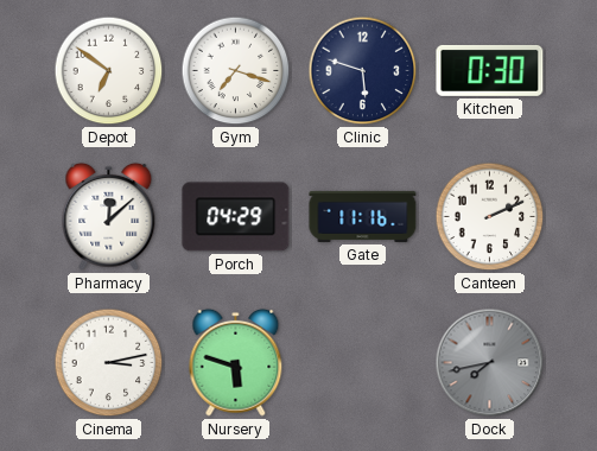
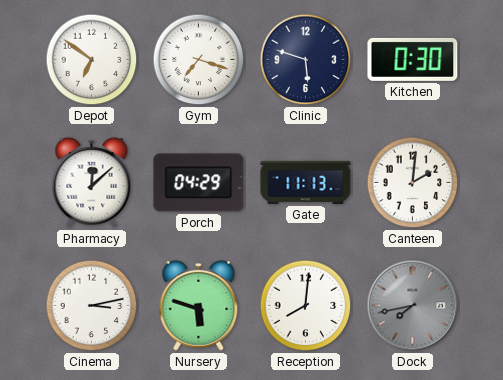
Gate: 11:16 -> 11:13
Canteen: 2:11 -> 2:01
Reception: none -> 8:01
